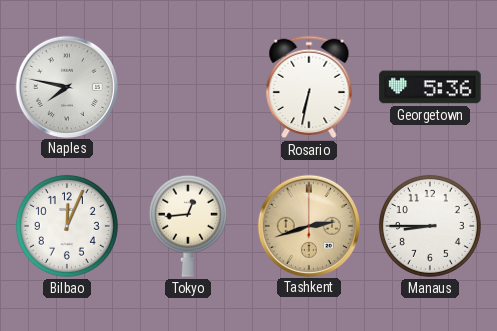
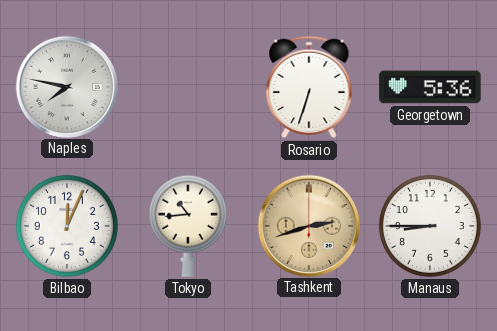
Rosario: 6:32 -> 6:33
Tokyo: 12:44 -> 10:44
